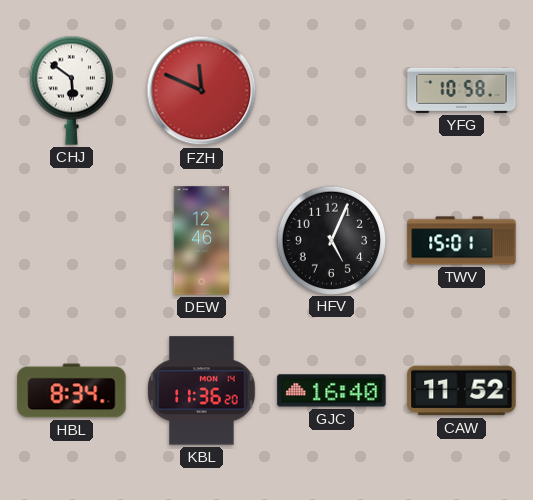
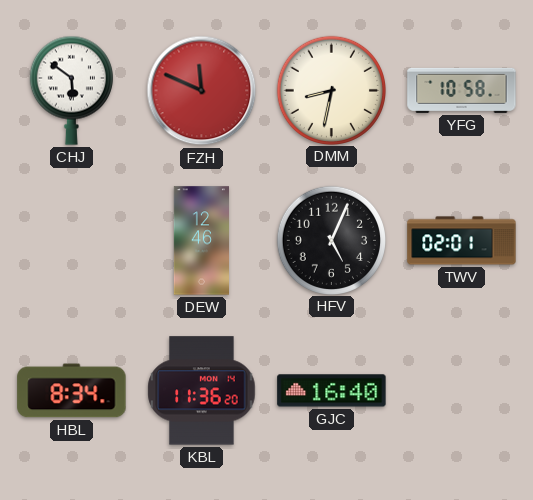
DMM: none -> 8:32
TWV: 15:01 -> 02:01
CAW: 11:52 -> none
